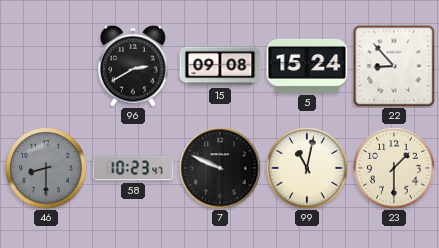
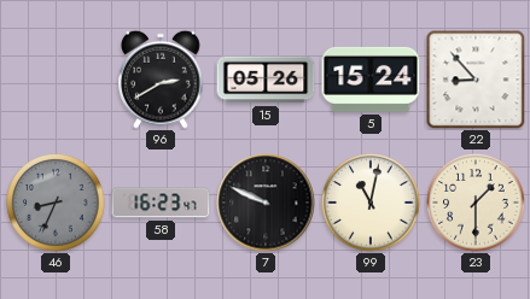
15: 09:08 -> 05:26
46: 8:30 -> 8:34
58: 10:23 -> 16:23
